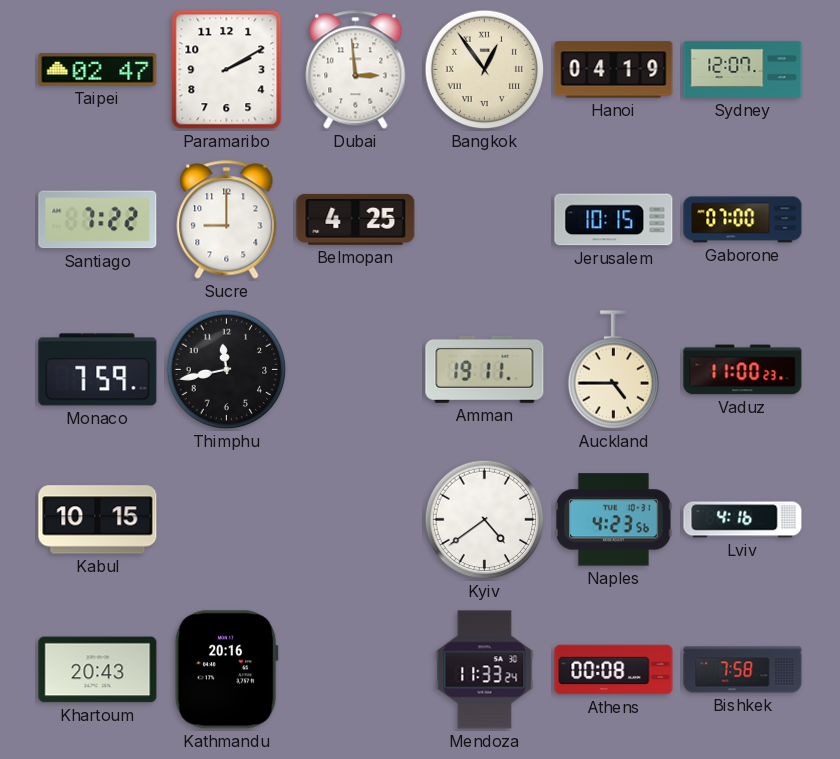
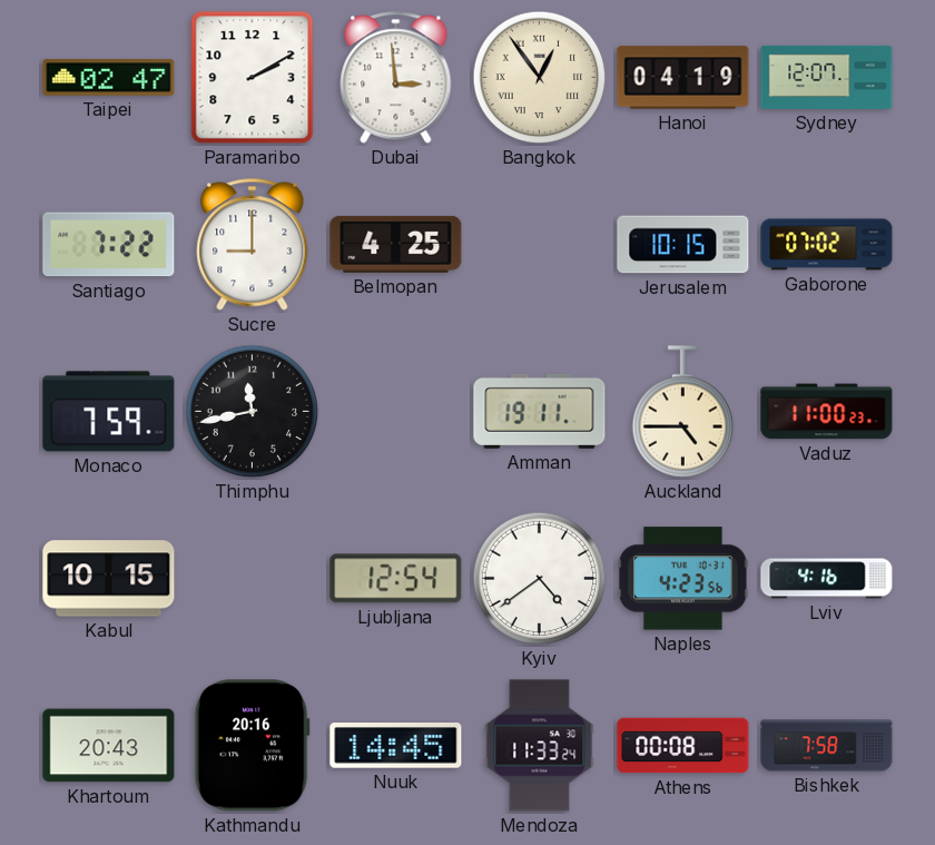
Gaborone: 07:00 -> 07:02
Ljubljana: none -> 12:54
Nuuk: none -> 14:45
